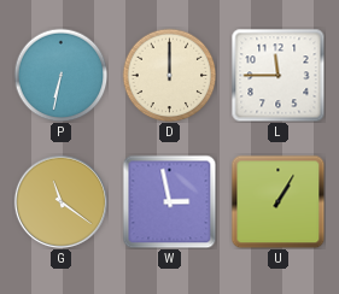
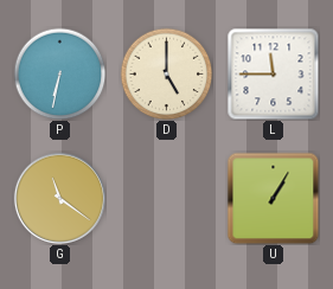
D: 12:00 -> 5:00
W: 2:58 -> none
